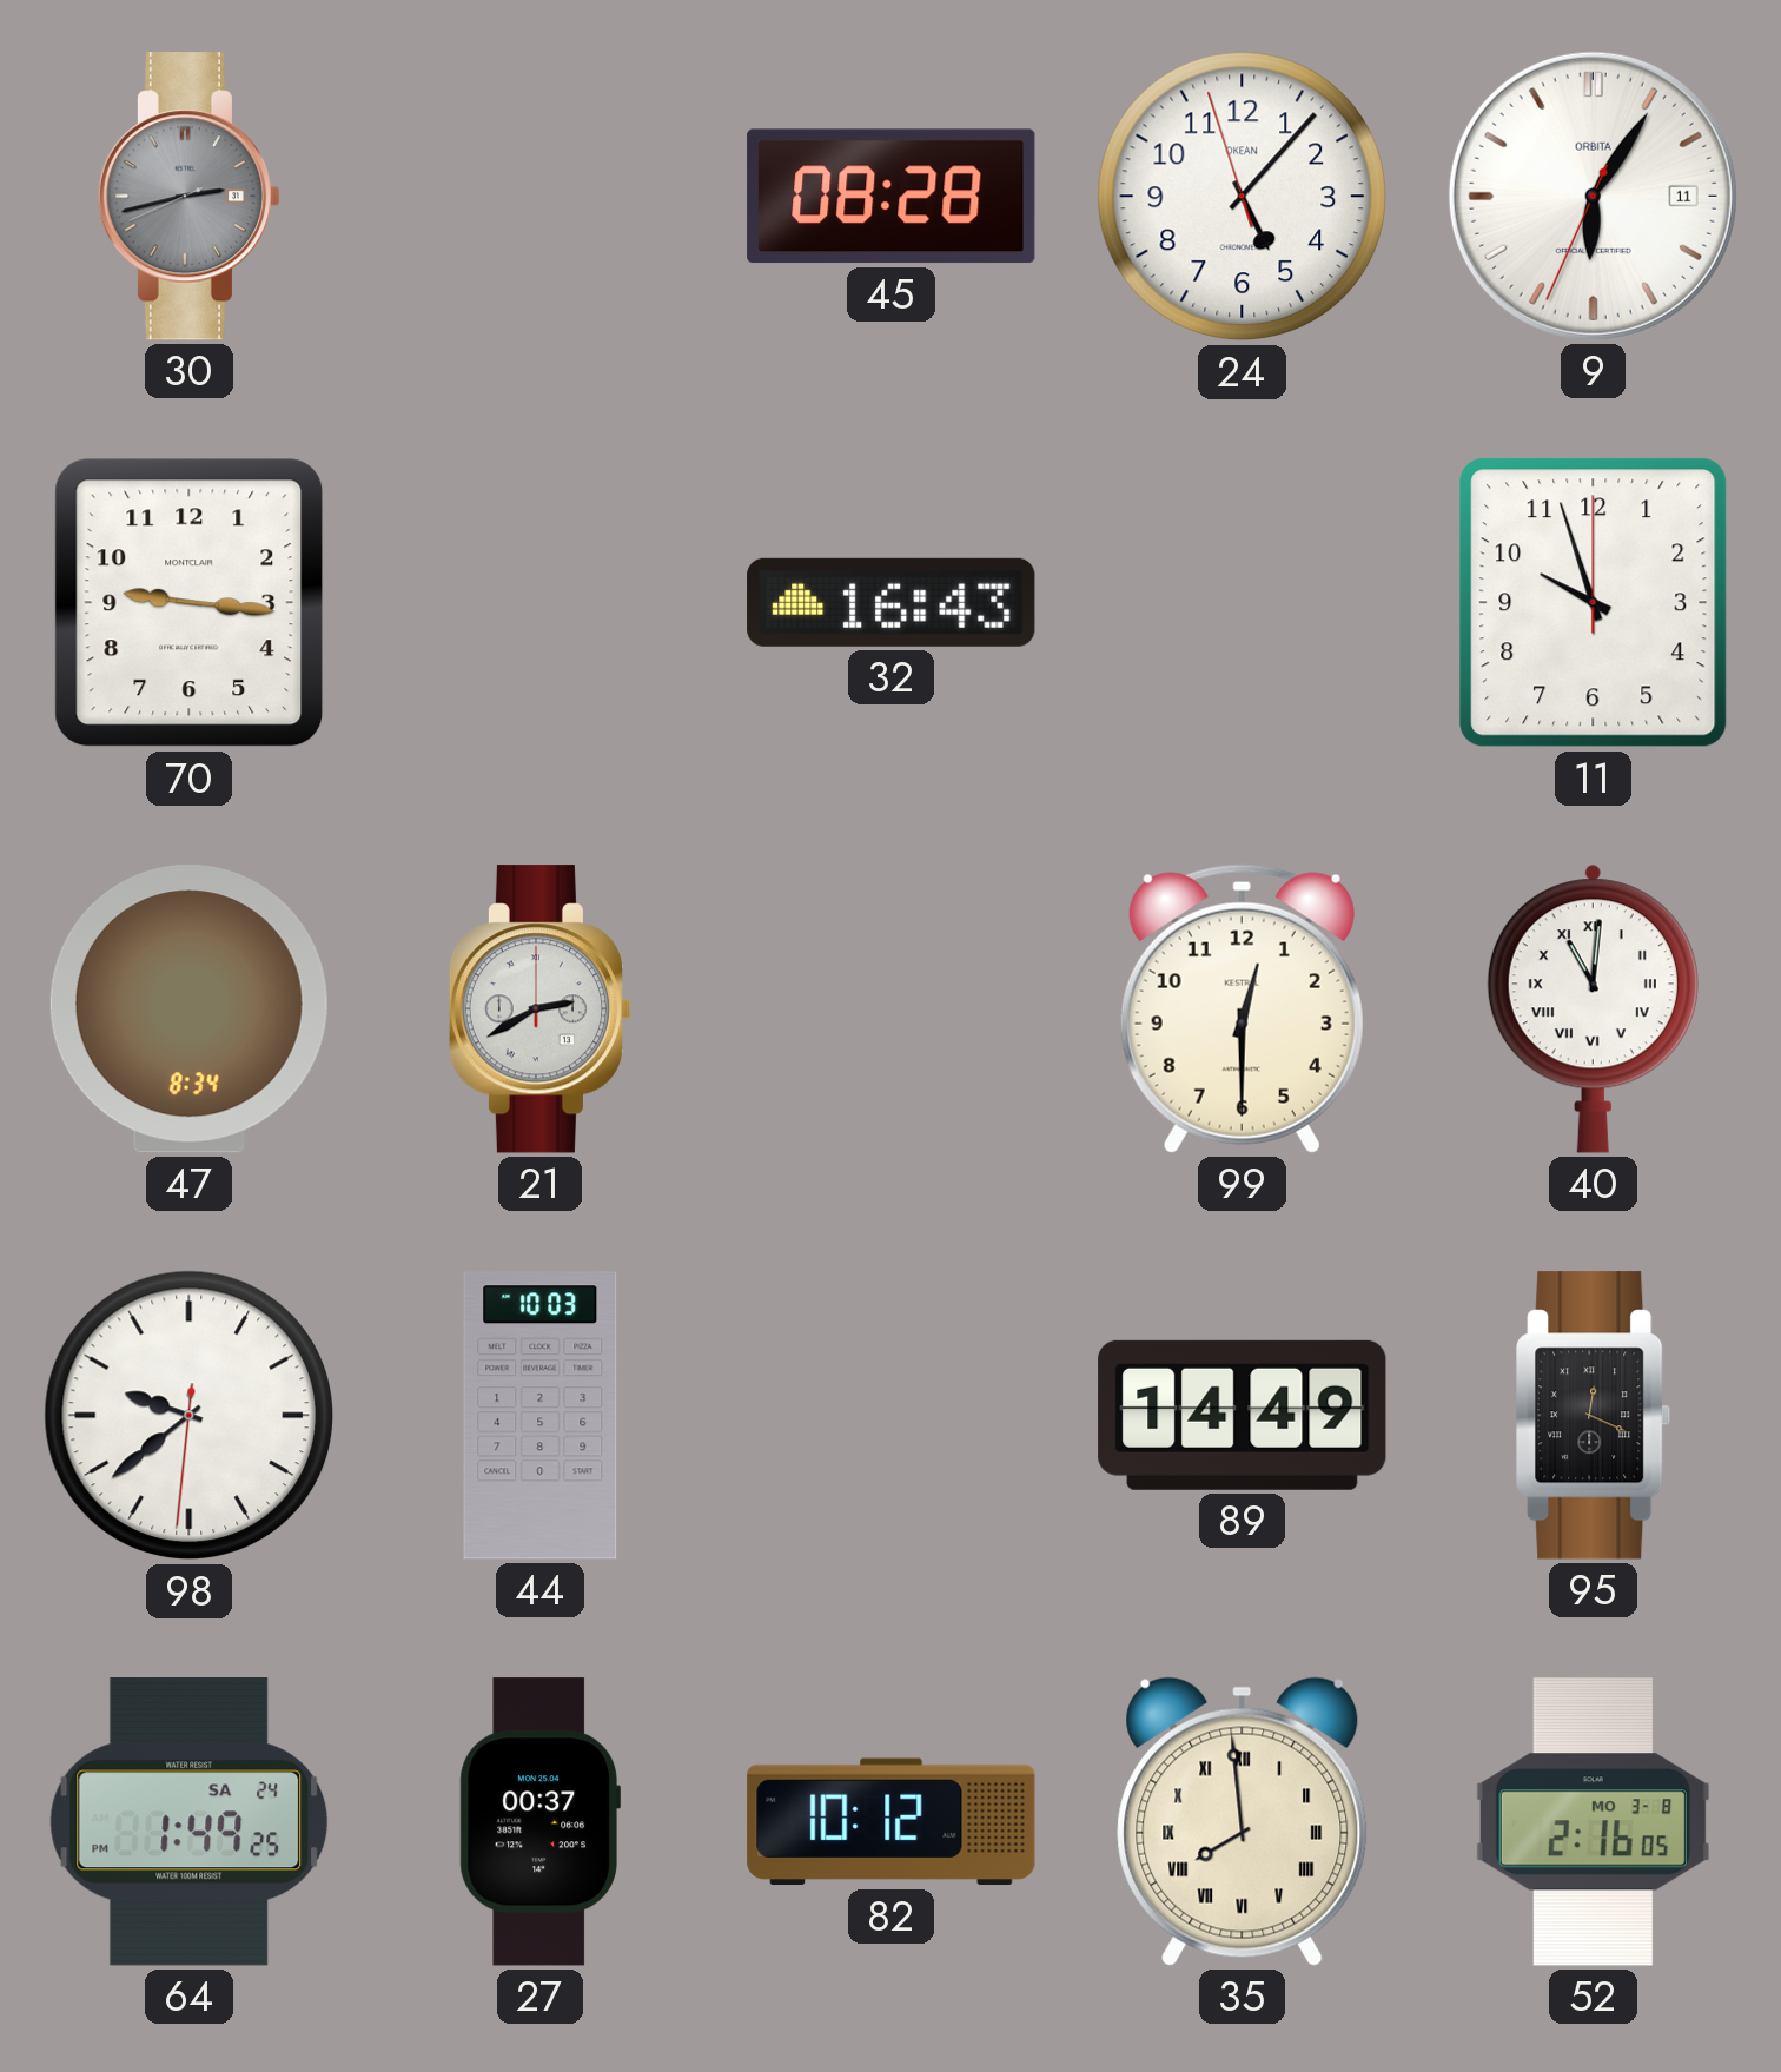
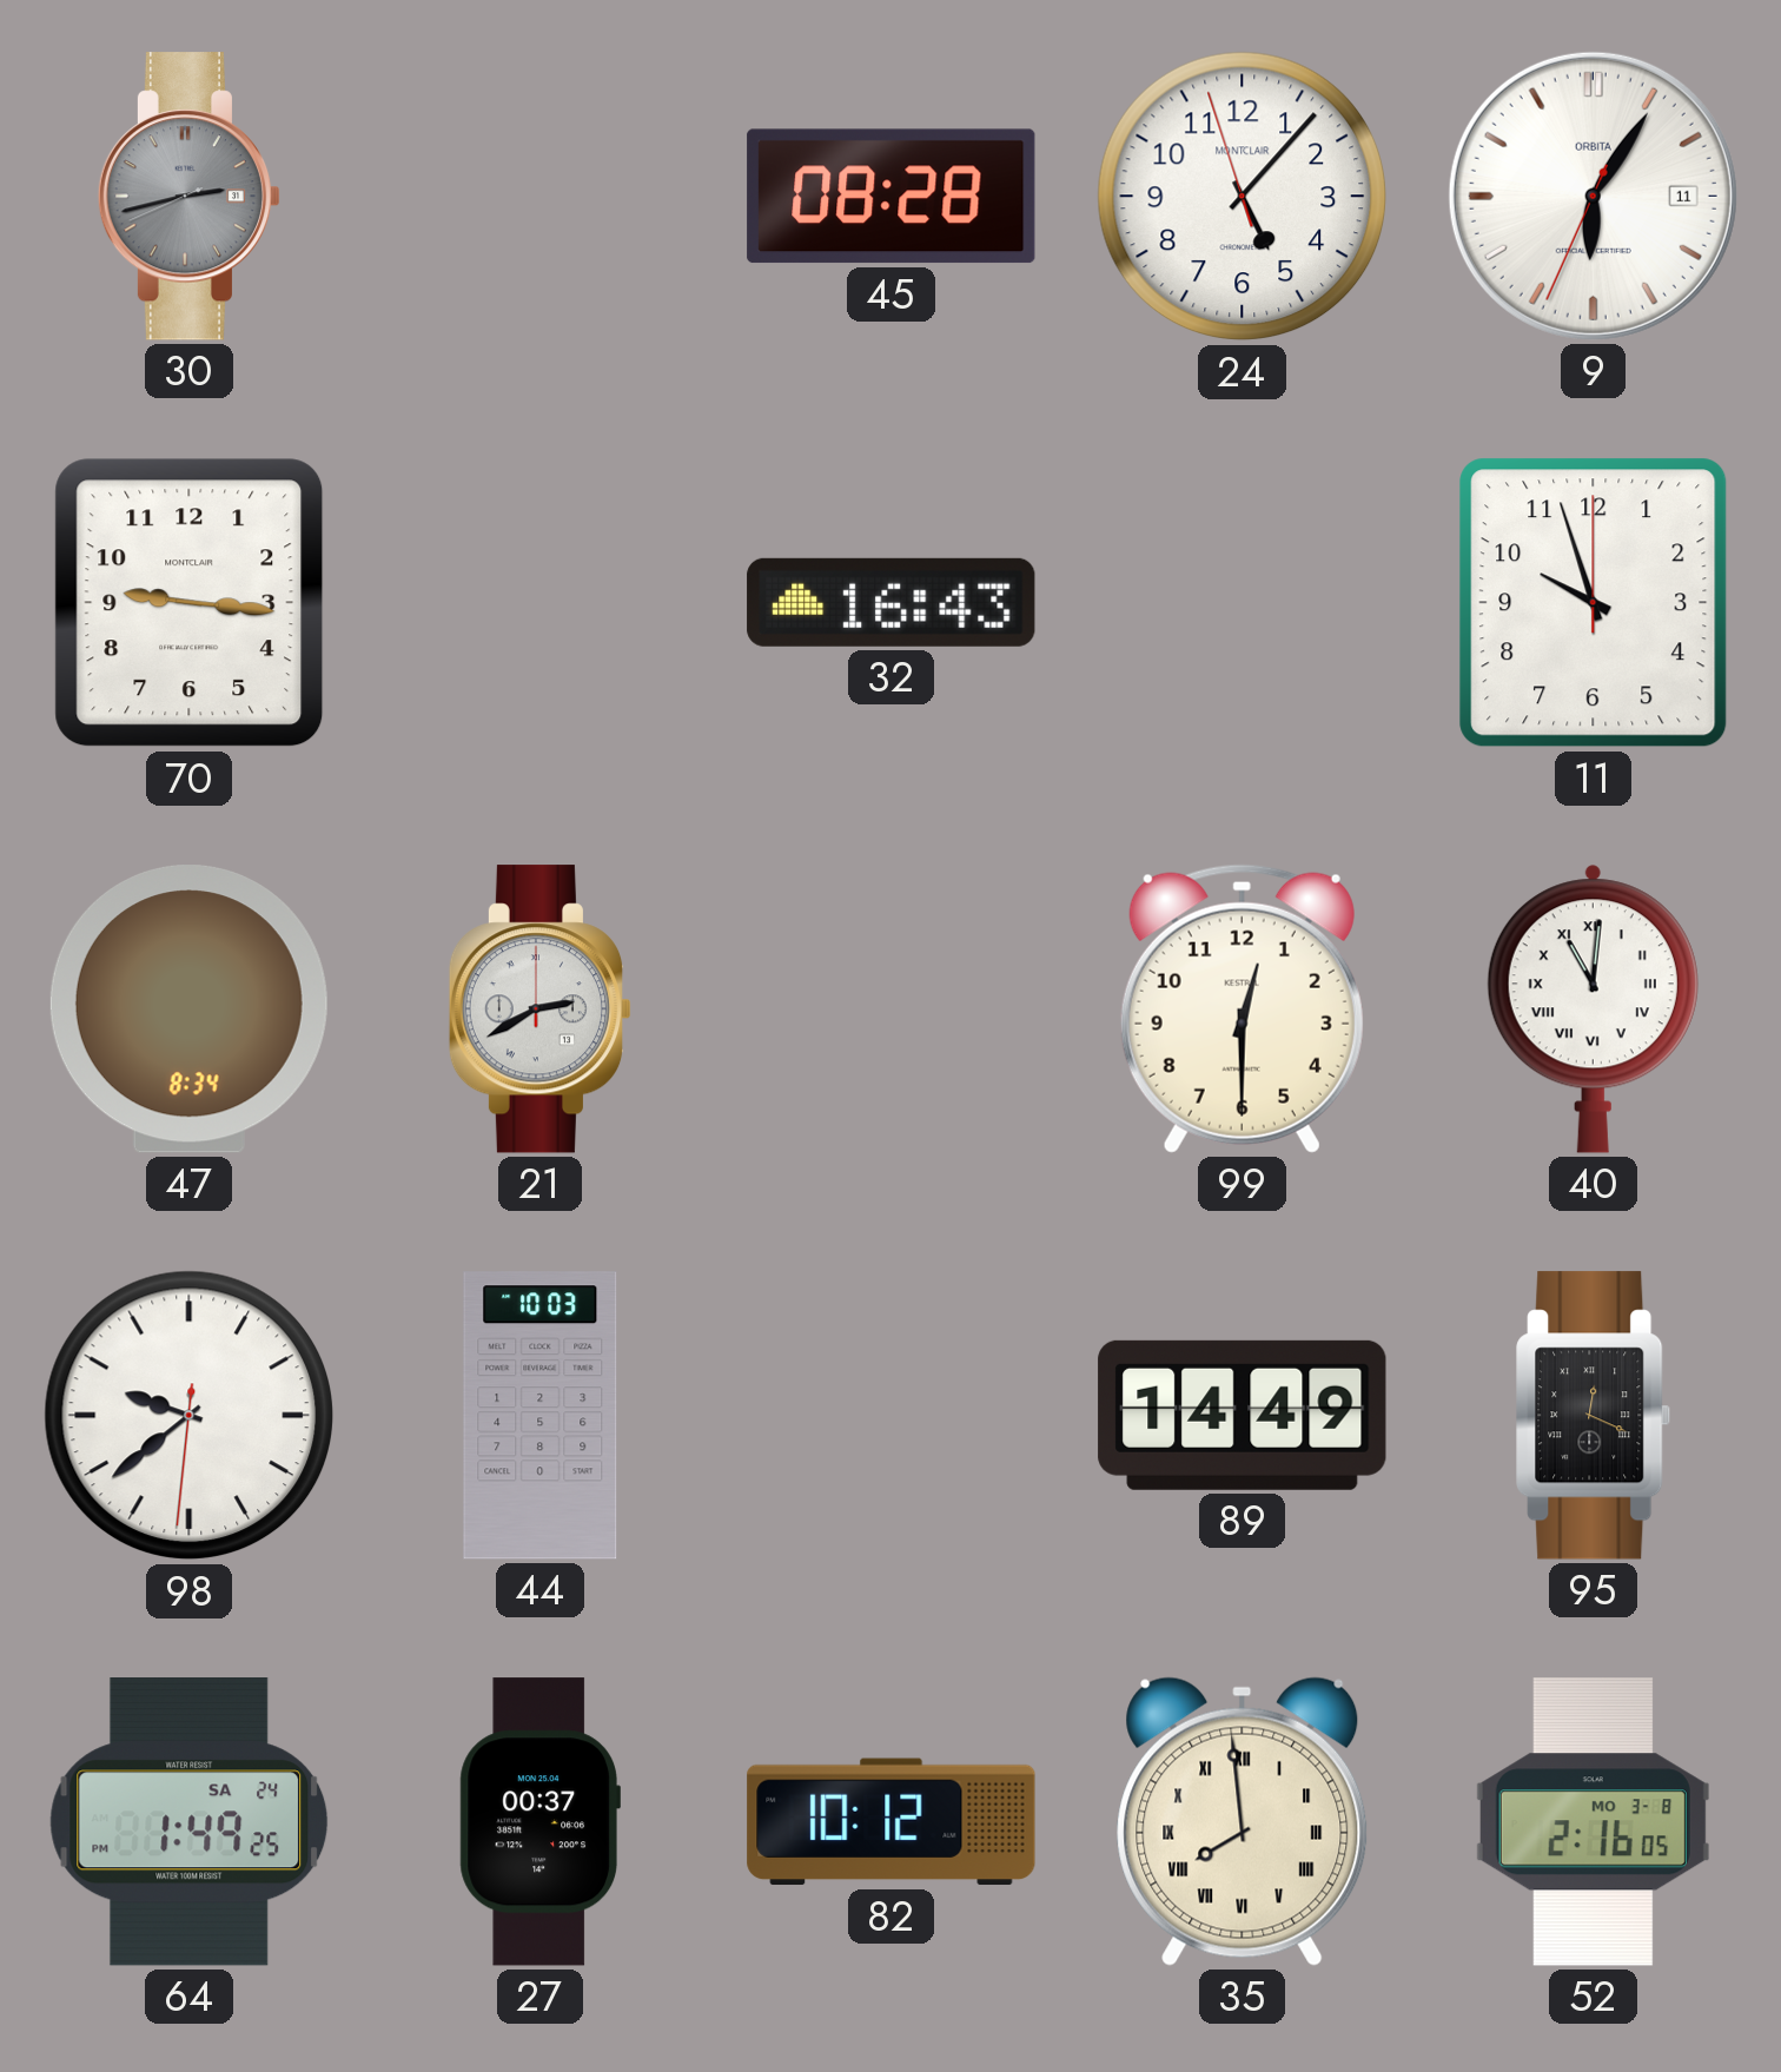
24 brand: OKEAN -> MONTCLAIR
